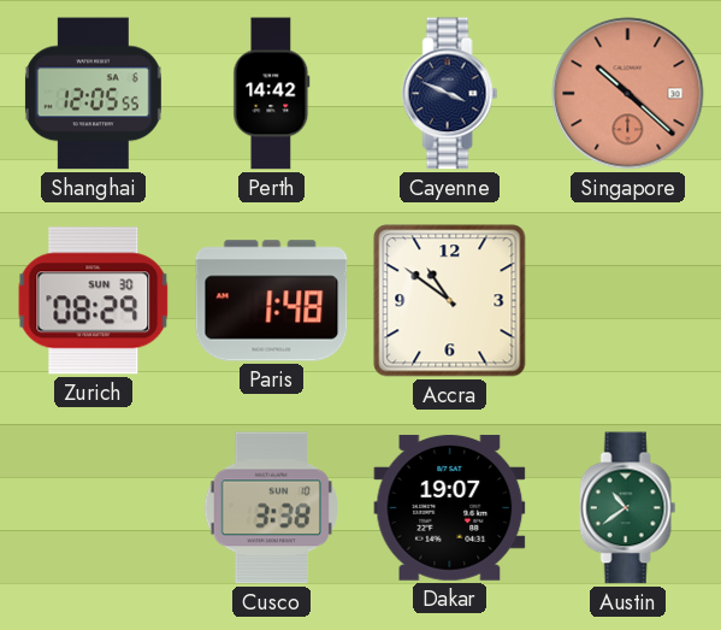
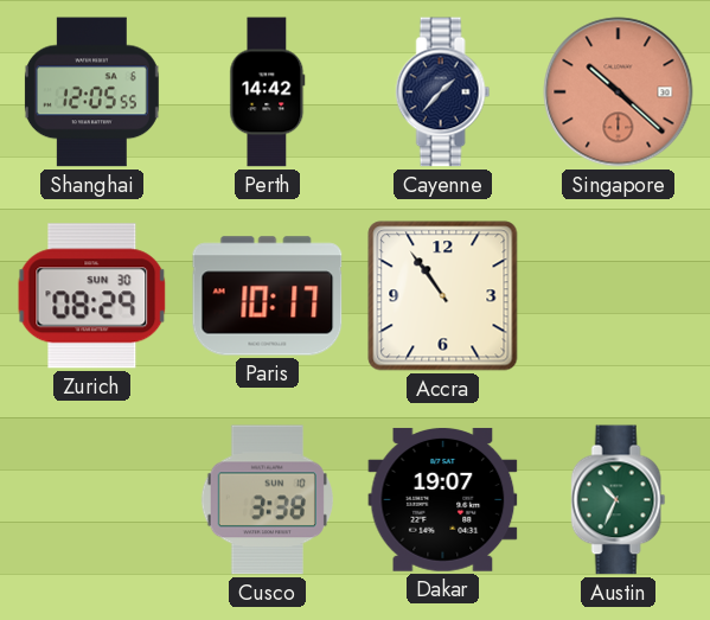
Cayenne: 3:49 -> 1:37
Paris: 1:48 -> 10:17
Accra: 10:51 -> 10:54
Austin: 10:39 -> 10:34
